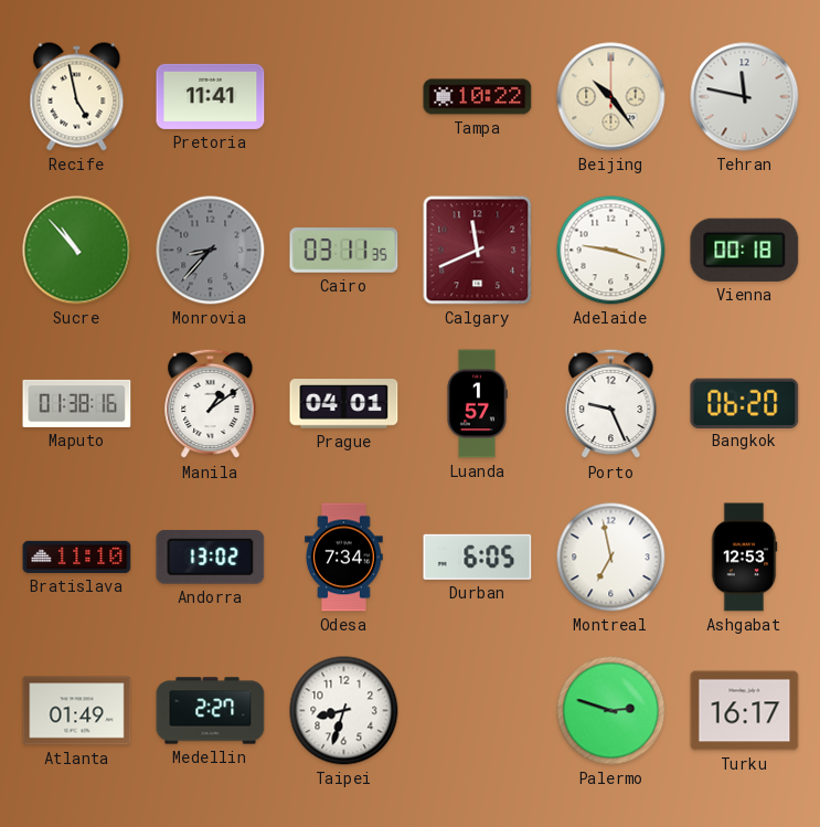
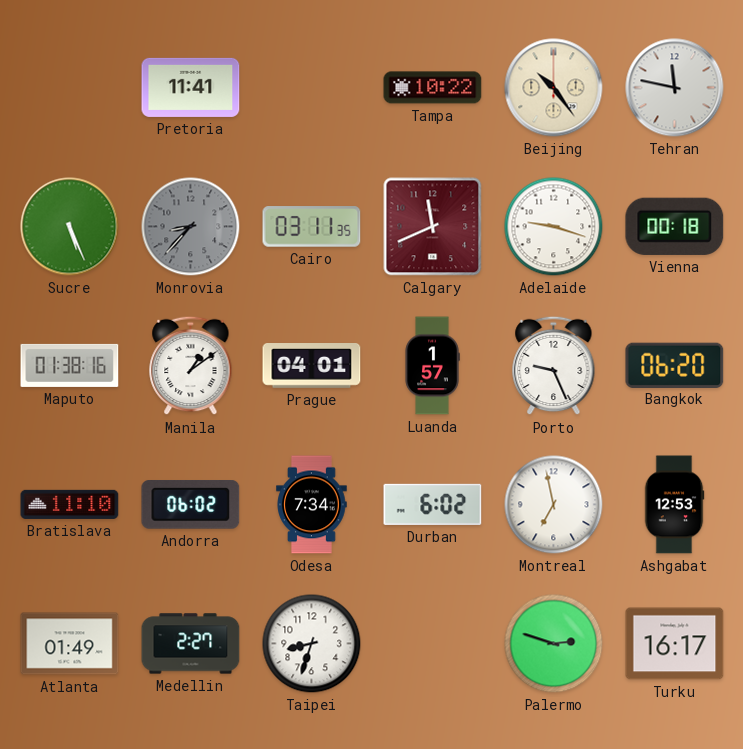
Recife: 4:58 -> none
Sucre: 10:53 -> 5:26
Andorra: 13:02 -> 06:02
Durban: 6:05 -> 6:02
